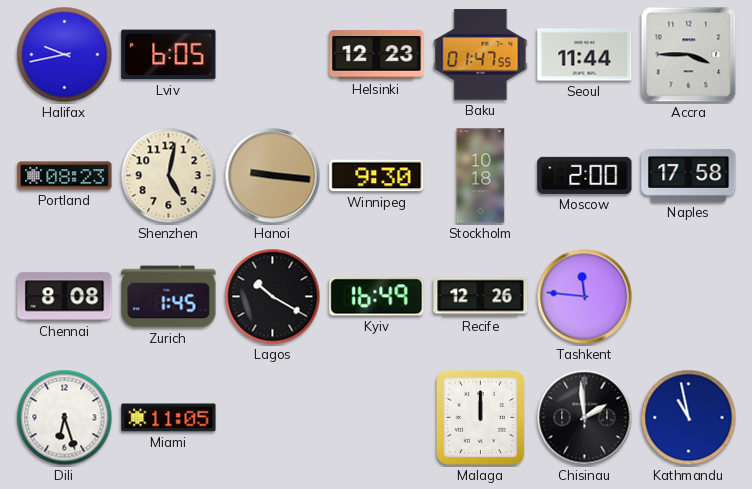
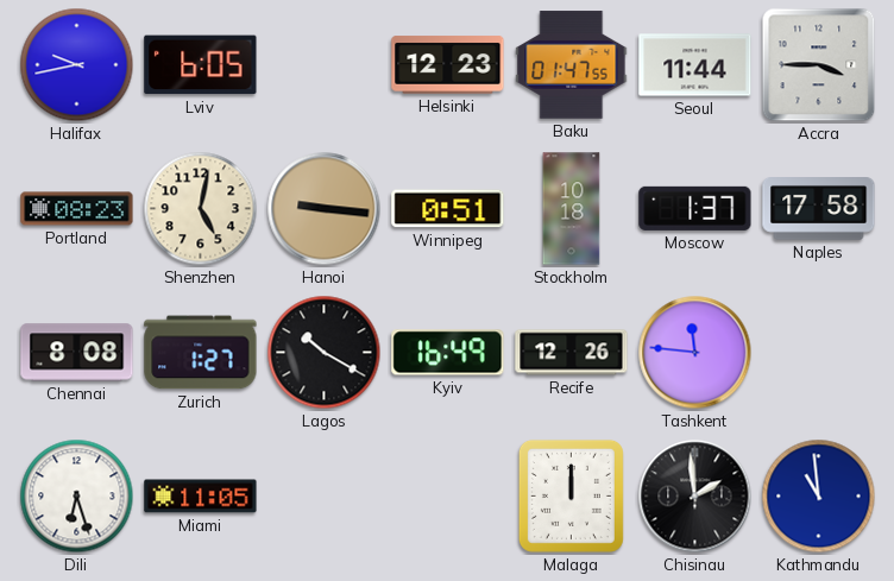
Winnipeg: 9:30 -> 0:51
Moscow: 2:00 -> 1:37
Zurich: 1:45 -> 1:27
Kathmandu: 10:58 -> 10:59
